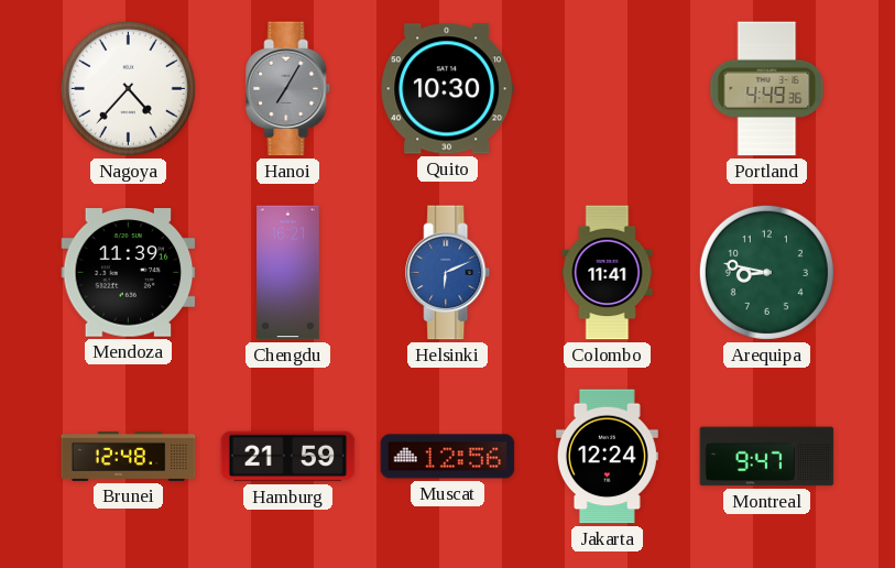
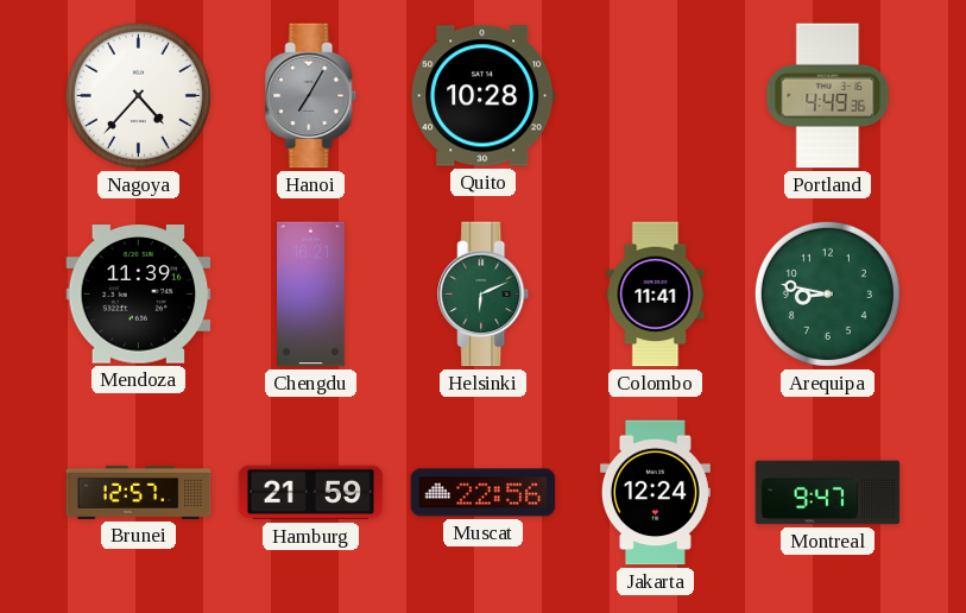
Quito: 10:30 -> 10:28
Helsinki dial: blue -> green
Brunei: 12:48 -> 12:57
Muscat: 12:56 -> 22:56
